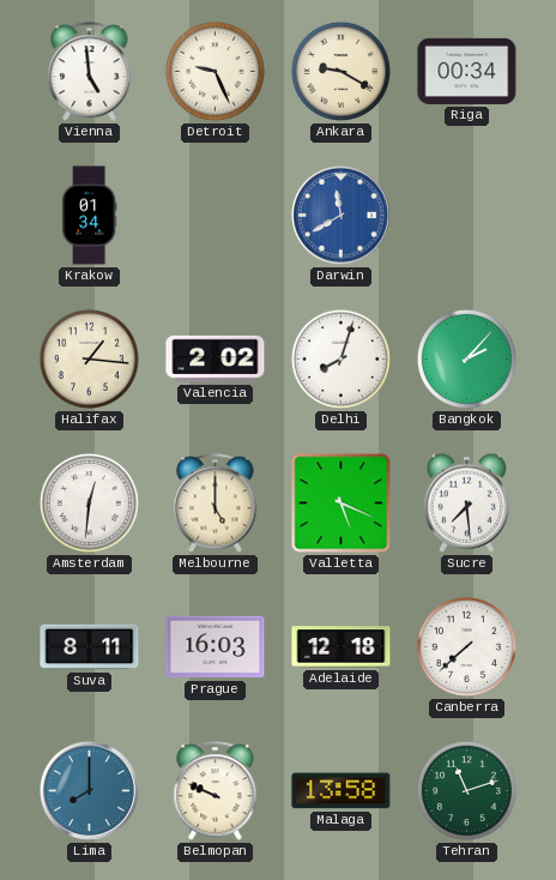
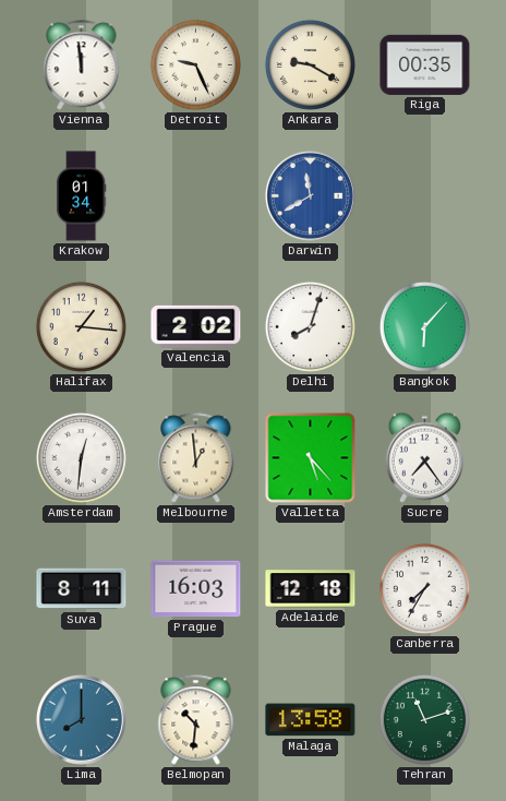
Vienna: 4:59 -> 11:59
Riga: 00:34 -> 00:35
Bangkok: 2:07 -> 6:07
Melbourne: 5:00 -> 12:59
Valletta: 5:19 -> 5:23
Sucre: 7:29 -> 7:24
Canberra: 7:38 -> 7:35
Belmopan: 9:49 -> 10:31
